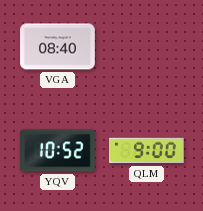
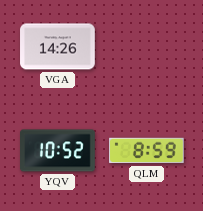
VGA: 08:40 -> 14:26
QLM: 9:00 -> 8:59
